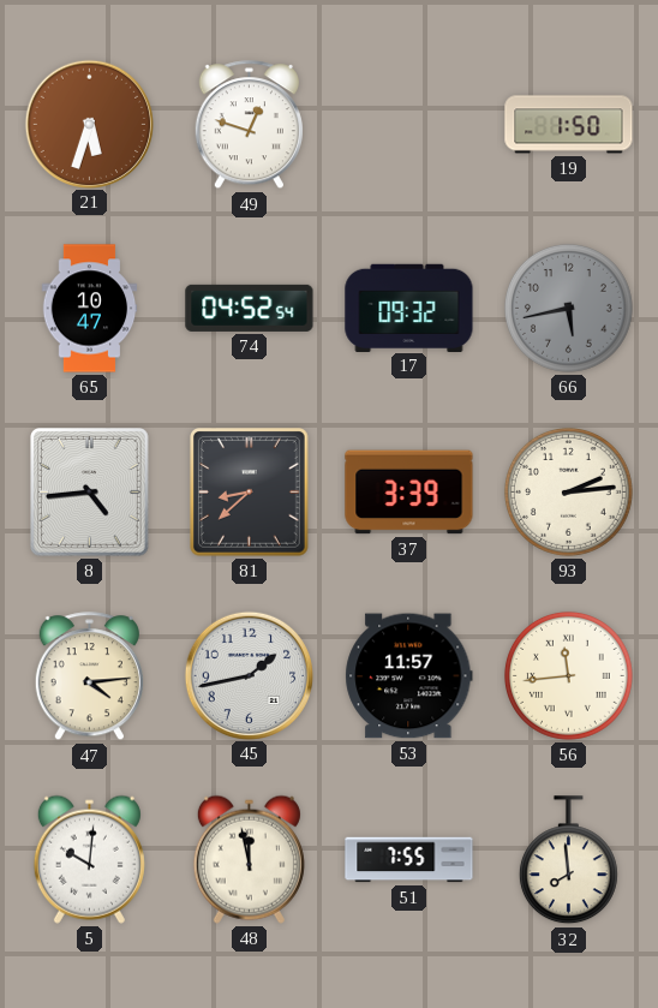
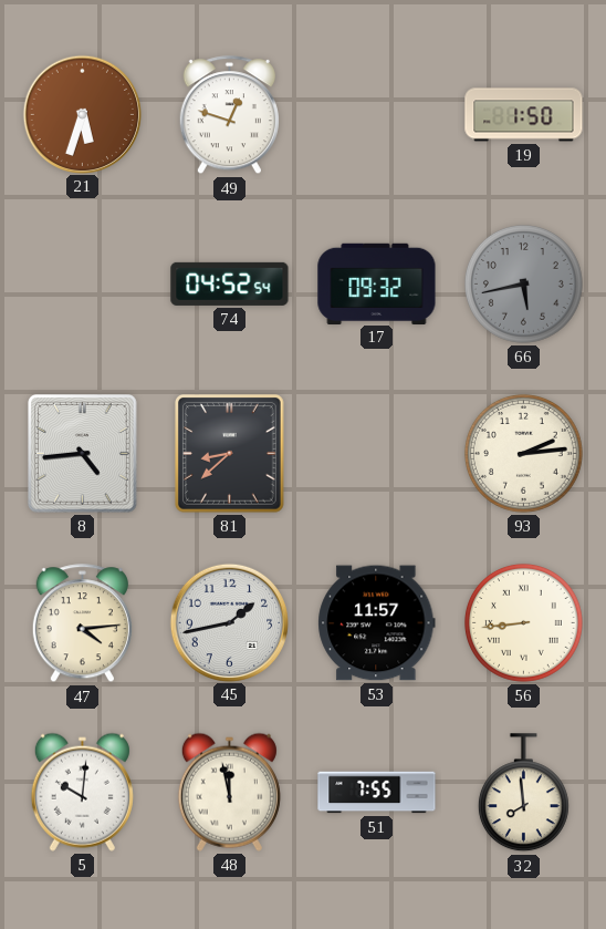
65: 10:47 -> none
37: 3:39 -> none
56: 11:44 -> 8:44
